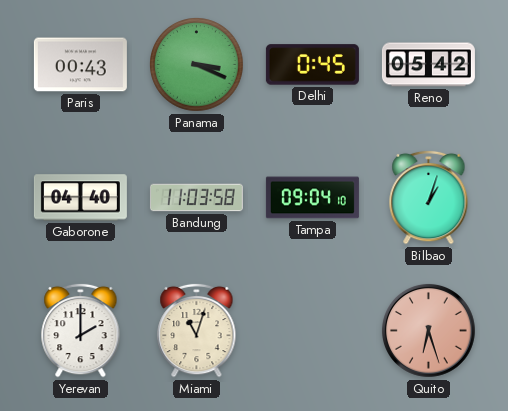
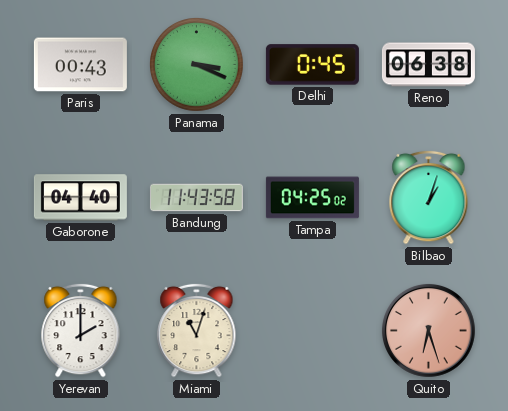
Reno: 05:42 -> 06:38
Bandung: 11:03 -> 11:43
Tampa: 09:04 -> 04:25
